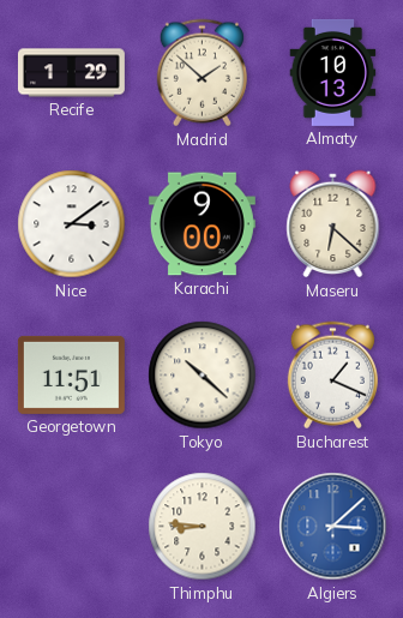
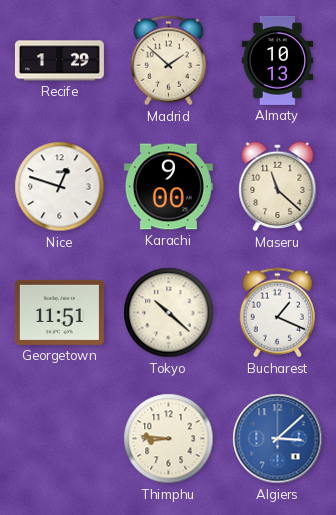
Nice: 3:09 -> 12:48
Maseru: 6:22 -> 11:22
